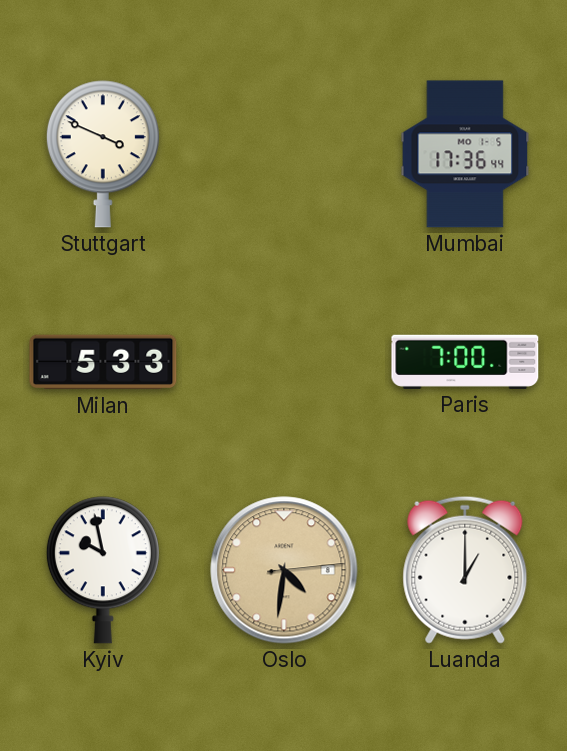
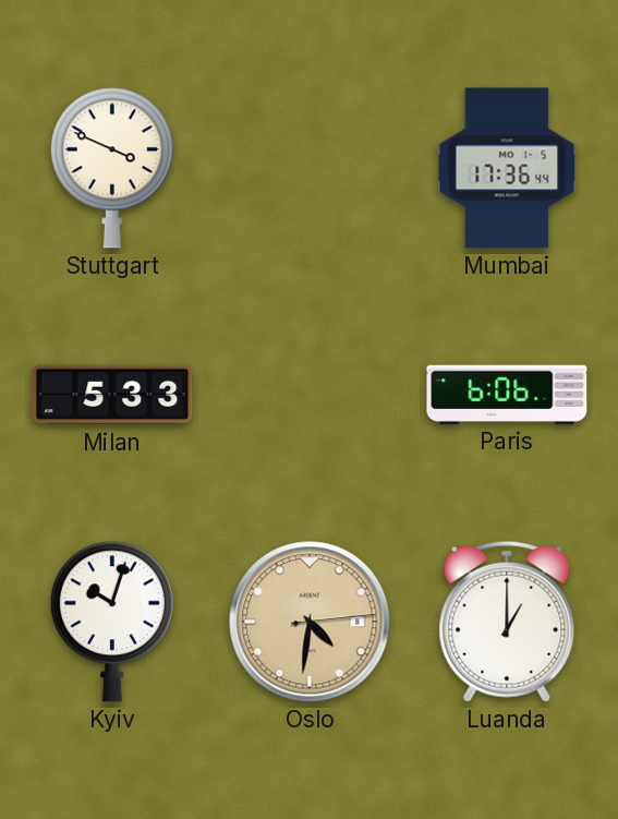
Paris: 7:00 -> 6:06
Kyiv: 9:58 -> 10:03
